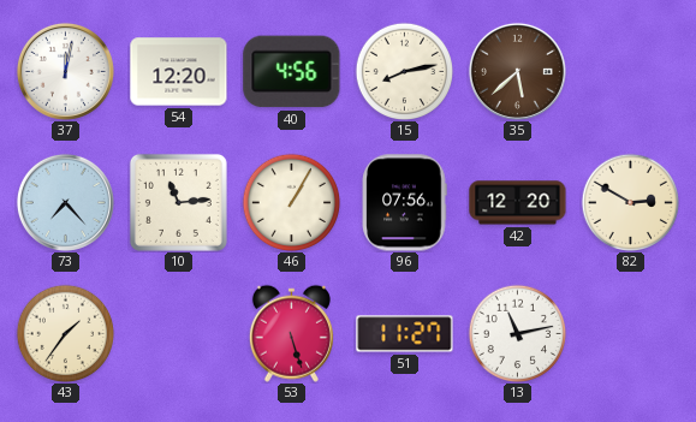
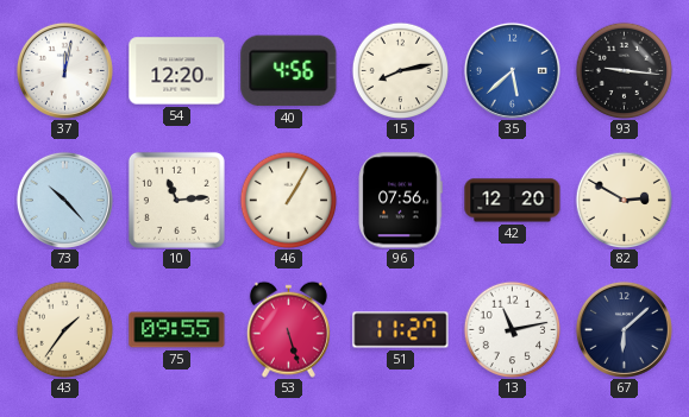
35 dial: brown -> blue
93: none -> 9:16
73: 7:23 -> 10:23
75: none -> 09:55
67: none -> 6:08
